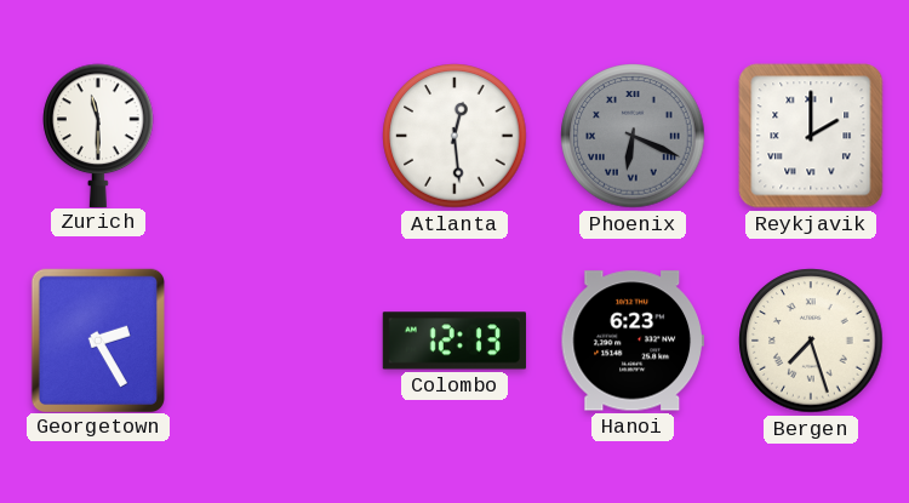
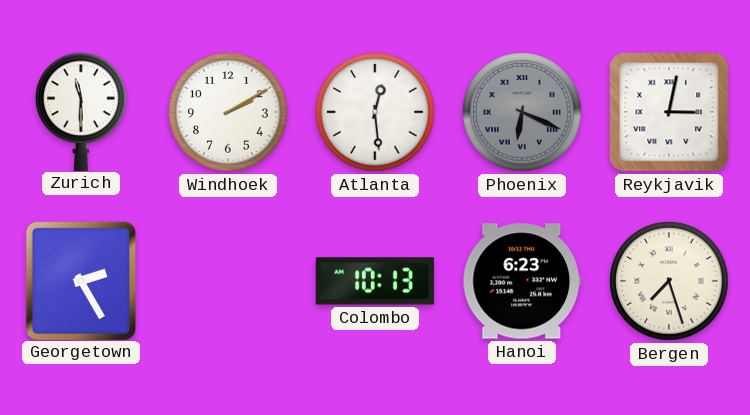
Windhoek: none -> 2:10
Reykjavik: 2:00 -> 3:02
Colombo: 12:13 -> 10:13
